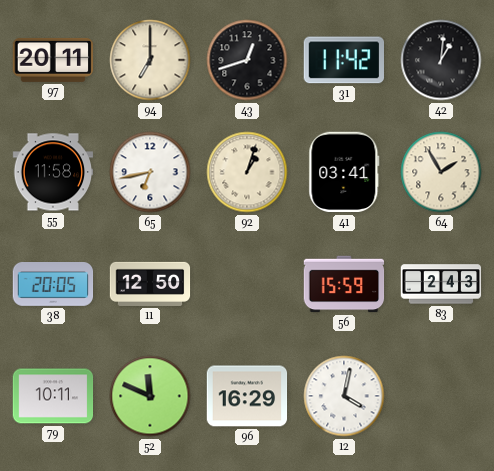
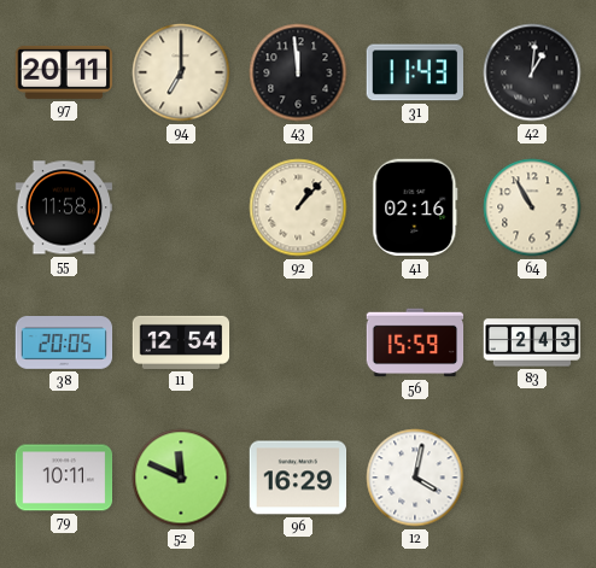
43: 12:42 -> 11:59
31: 11:42 -> 11:43
65: 6:43 -> none
92: 1:03 -> 1:07
41: 03:41 -> 02:16
64: 1:55 -> 10:55
11: 12:50 -> 12:54
